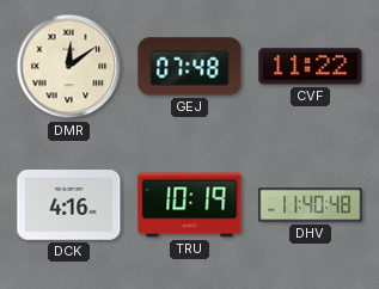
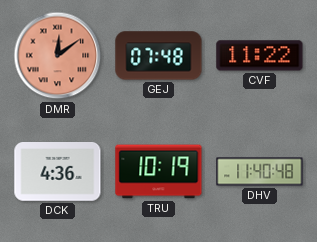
DMR dial: cream -> salmon
DCK: 4:16 -> 4:36
